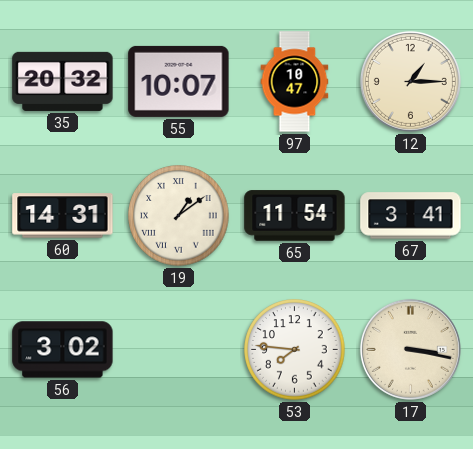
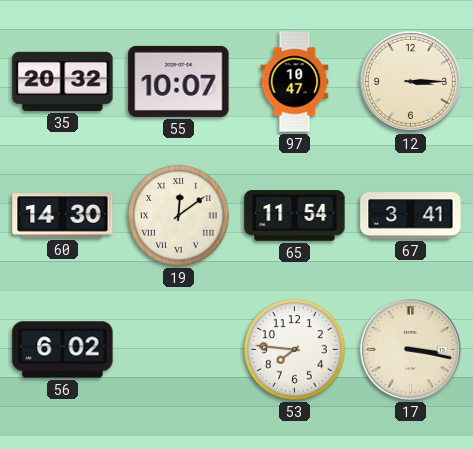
12: 1:15 -> 3:15
60: 14:31 -> 14:30
19: 1:09 -> 12:09
56: 3:02 -> 6:02
